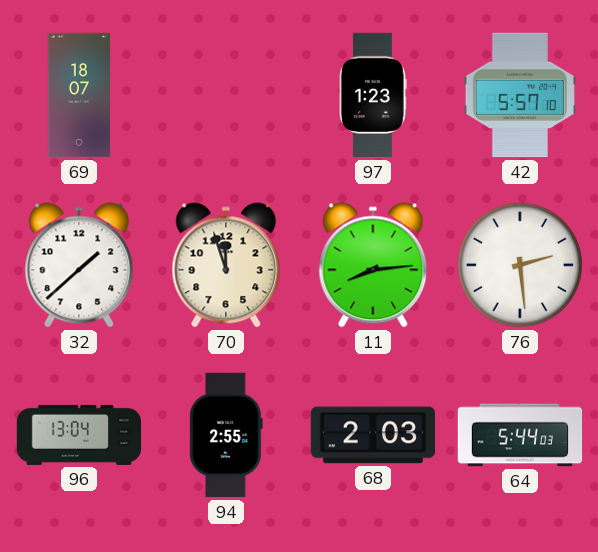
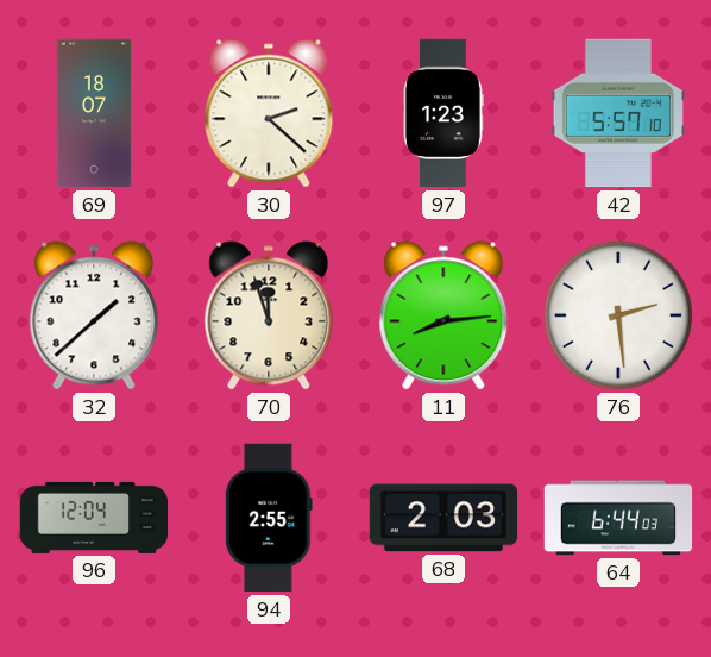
30: none -> 2:22
96: 13:04 -> 12:04
64: 5:44 -> 6:44
